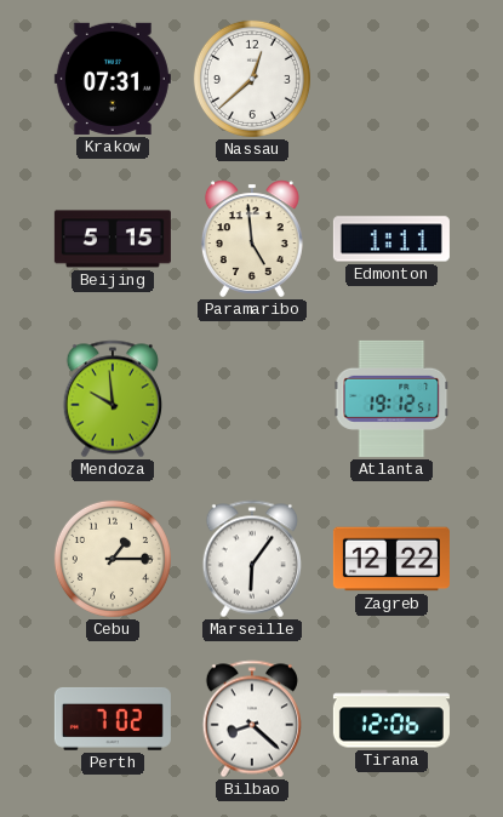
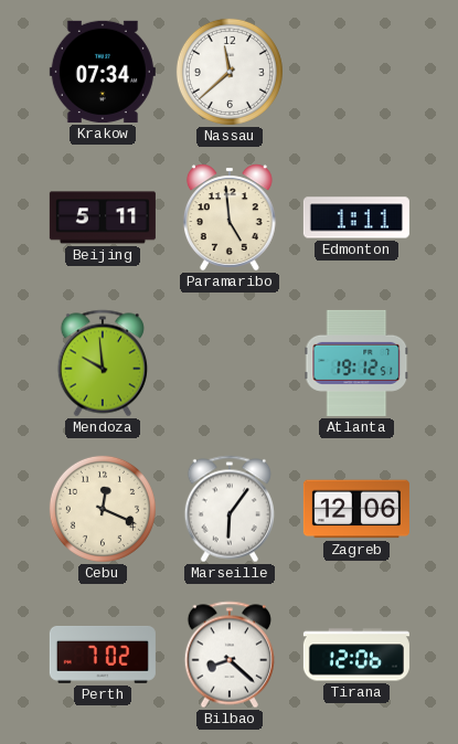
Krakow: 07:31 -> 07:34
Nassau: 12:38 -> 11:38
Beijing: 5:15 -> 5:11
Cebu: 1:15 -> 12:19
Zagreb: 12:22 -> 12:06
